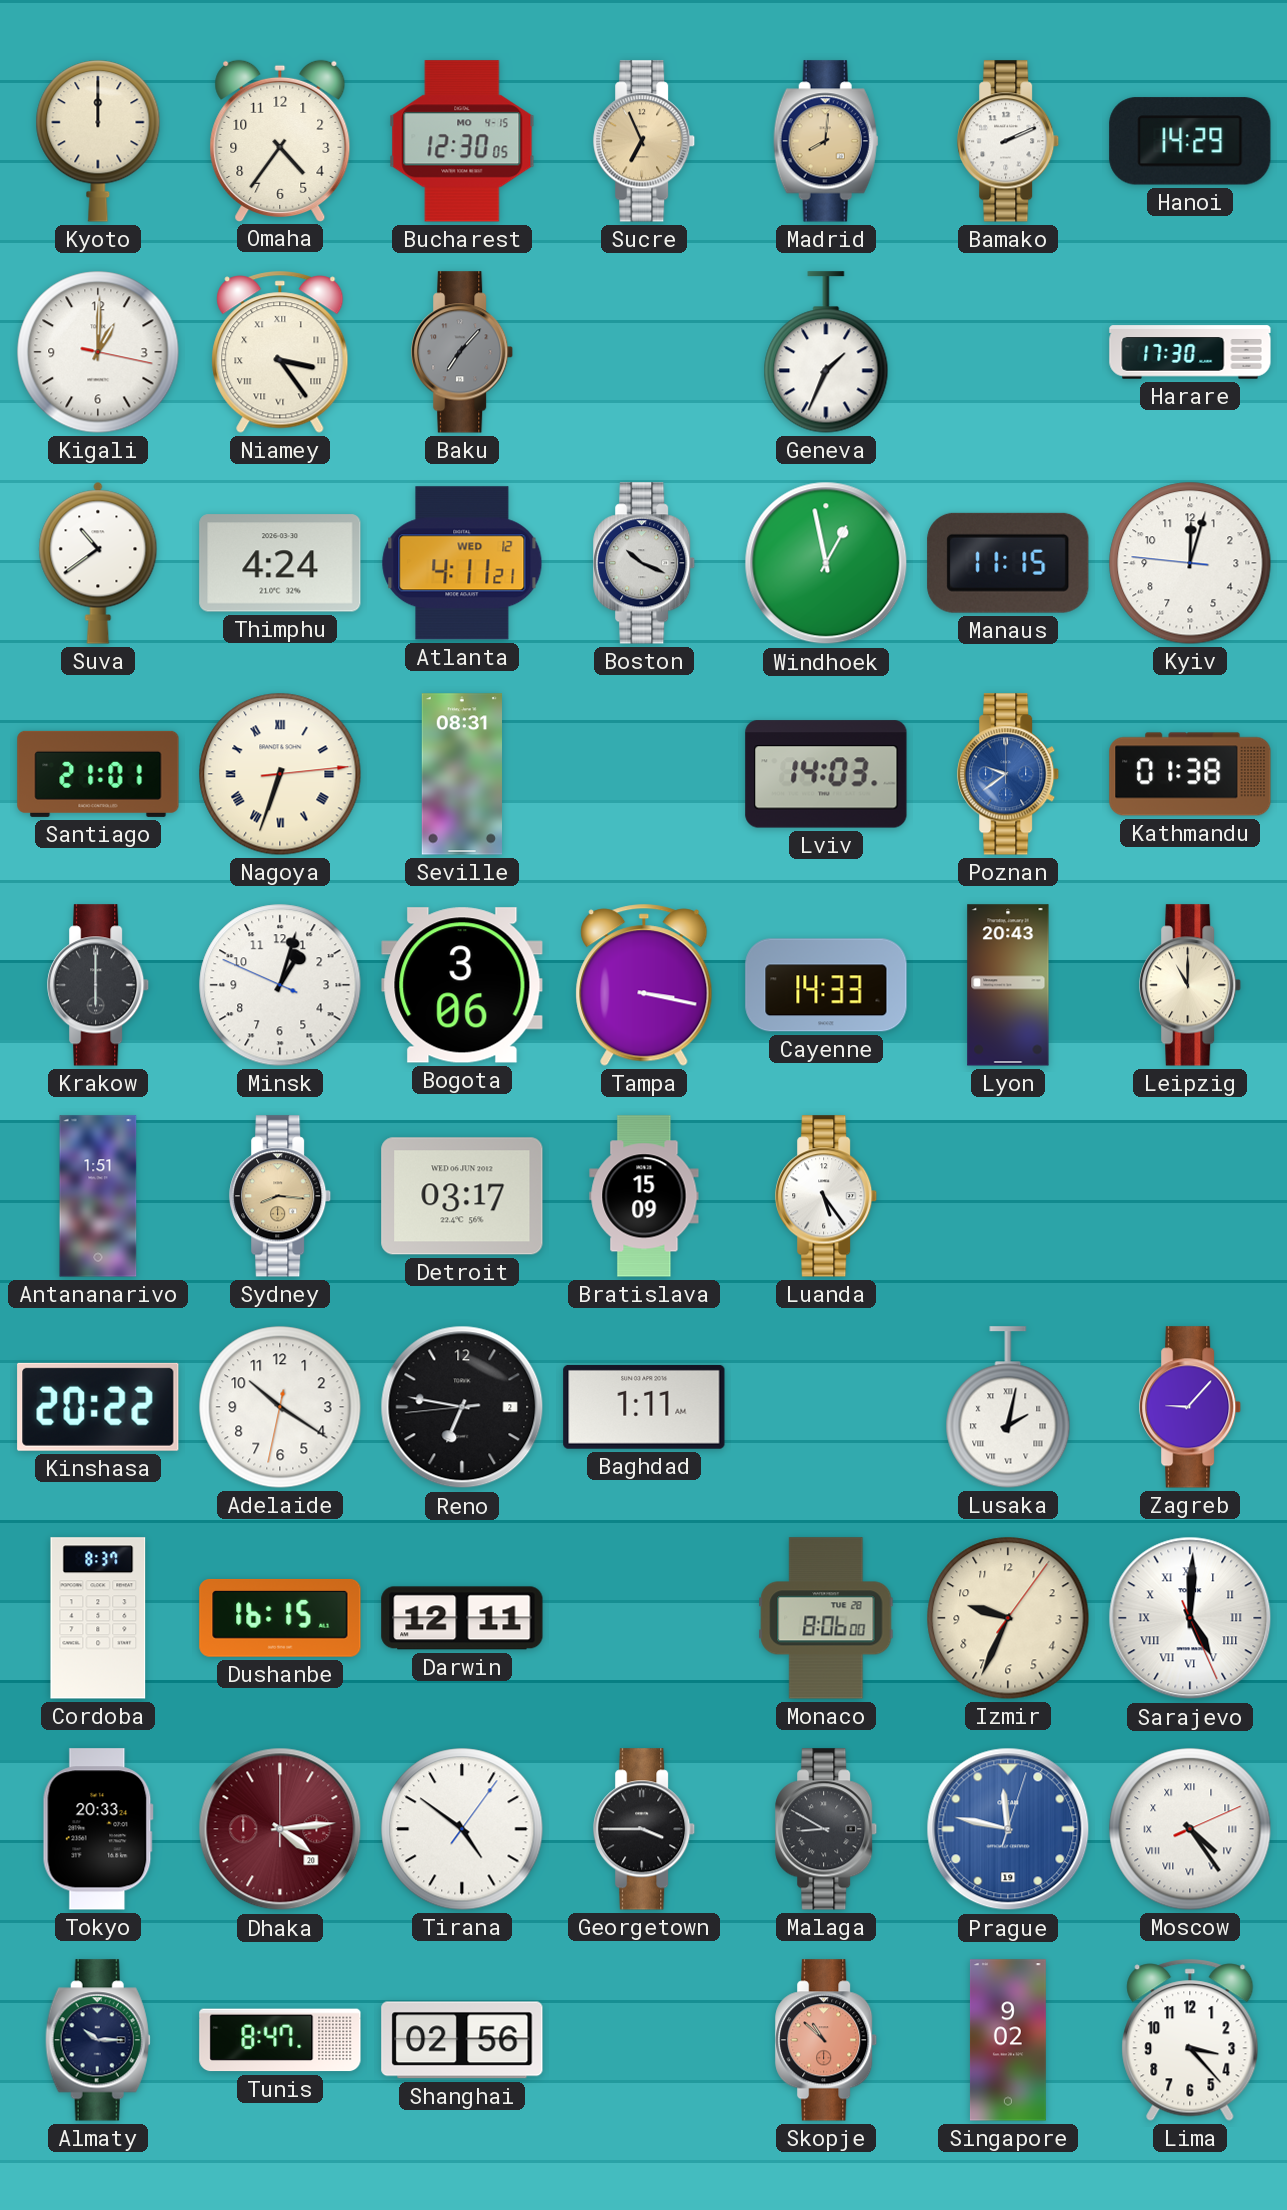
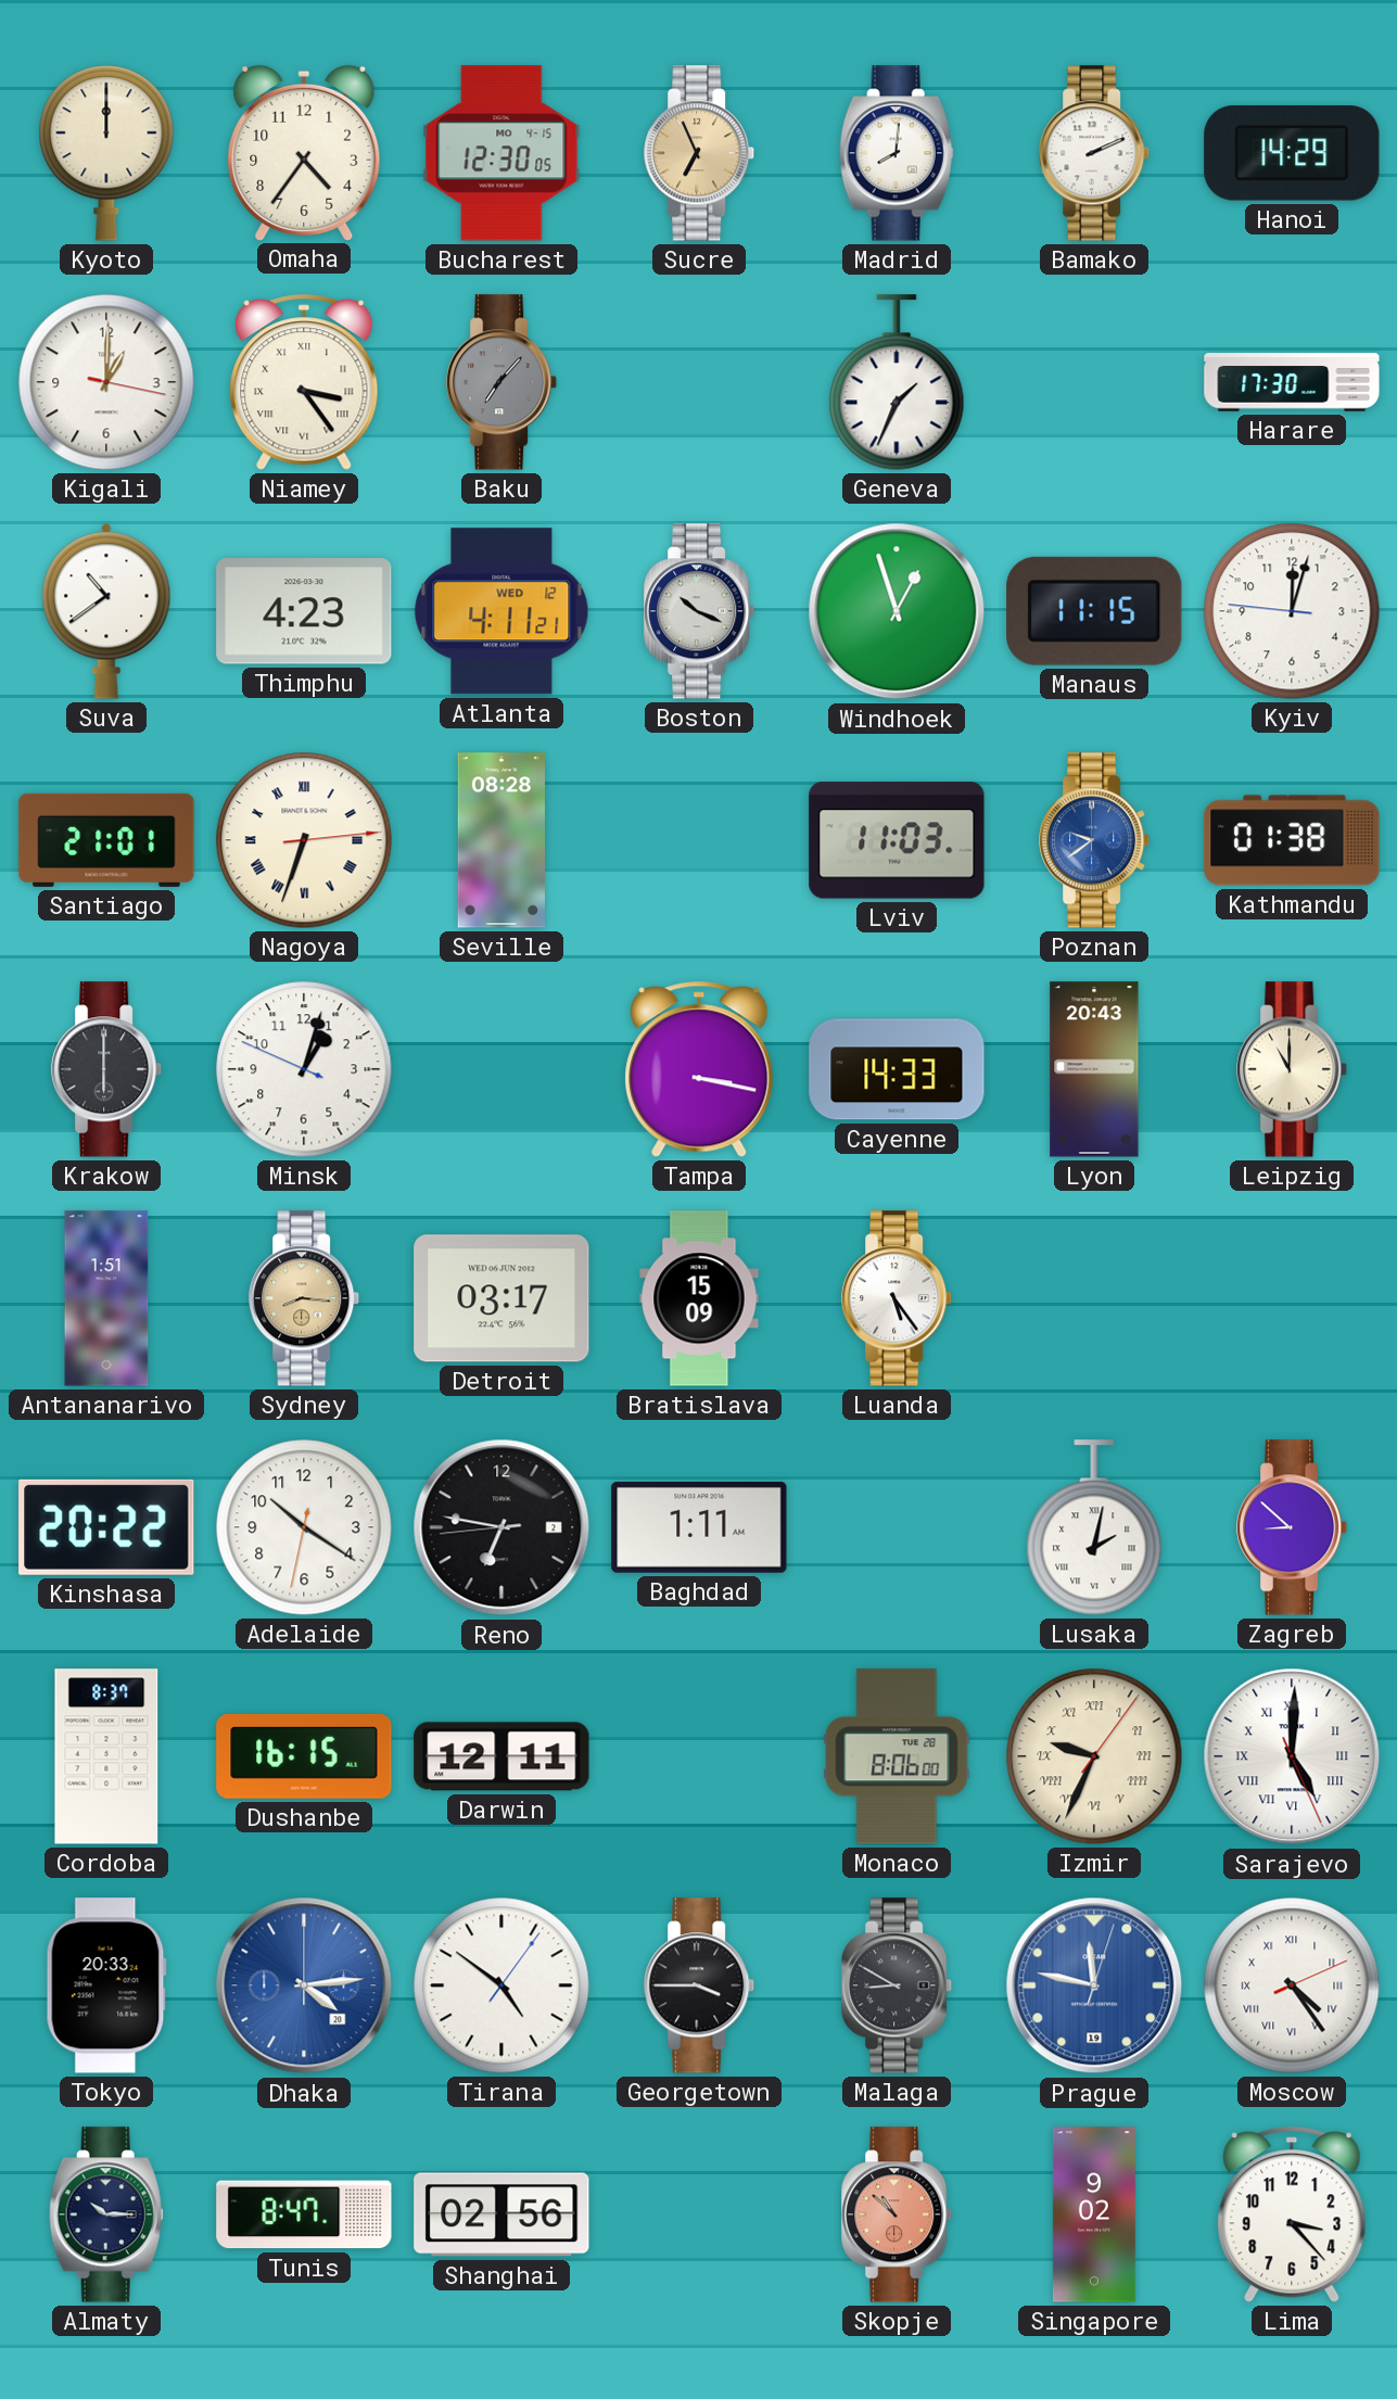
Madrid dial: champagne -> white
Thimphu: 4:24 -> 4:23
Windhoek: 12:58 -> 12:57
Seville: 08:31 -> 08:28
Lviv: 14:03 -> 11:03
Bogota: 3:06 -> none
Zagreb: 9:07 -> 8:52
Izmir numerals: Arabic -> Roman
Dhaka dial: burgundy -> blue
